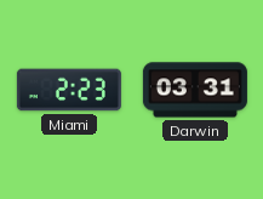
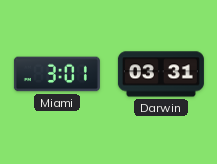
Miami: 2:23 -> 3:01
